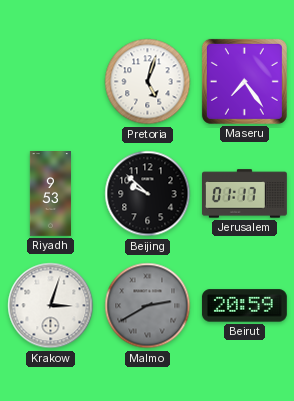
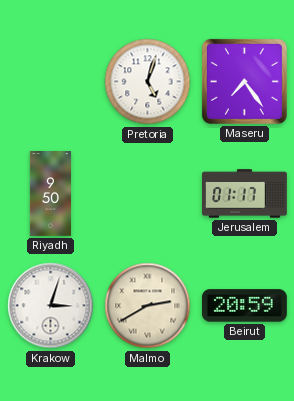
Riyadh: 9:53 -> 9:50
Beijing: 9:52 -> none
Malmo dial: grey -> cream
